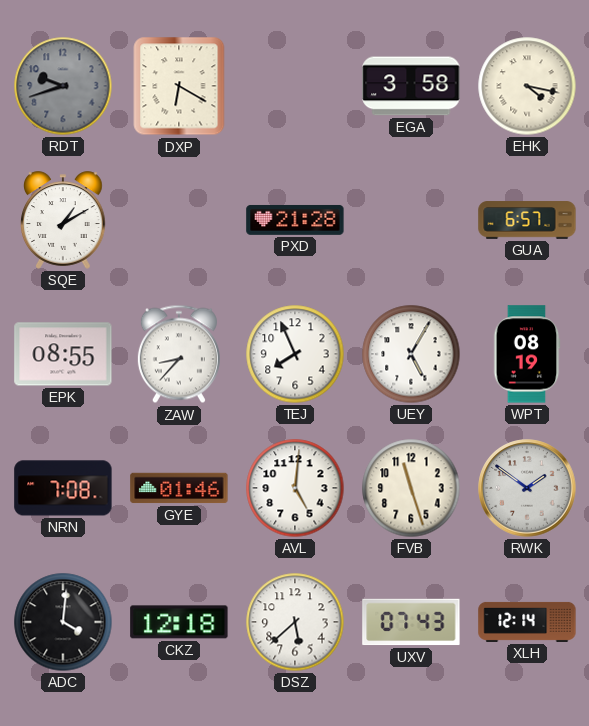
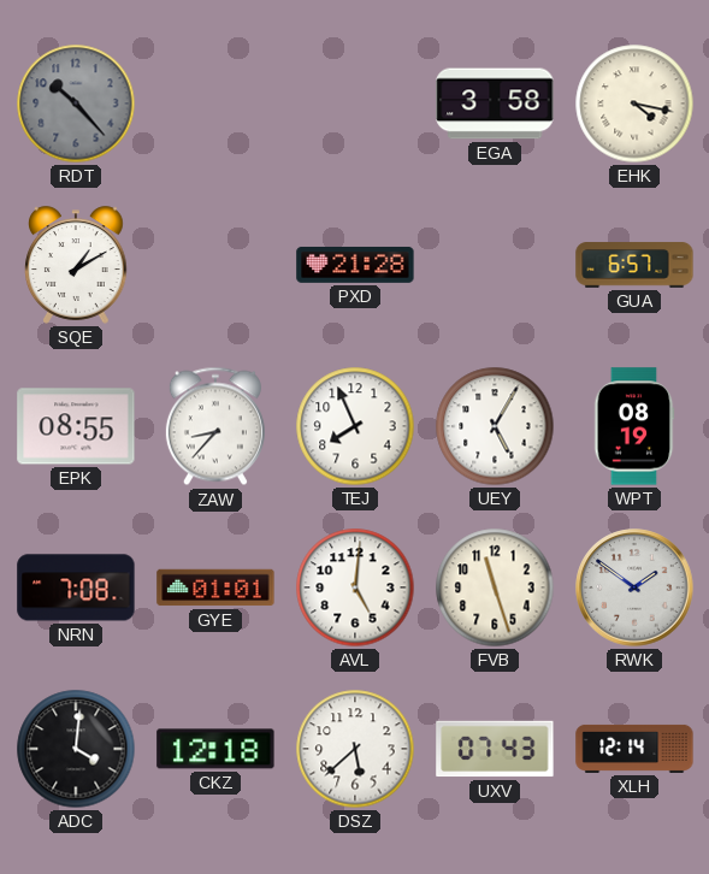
RDT: 9:42 -> 10:23
DXP: 6:20 -> none
GYE: 01:46 -> 01:01
